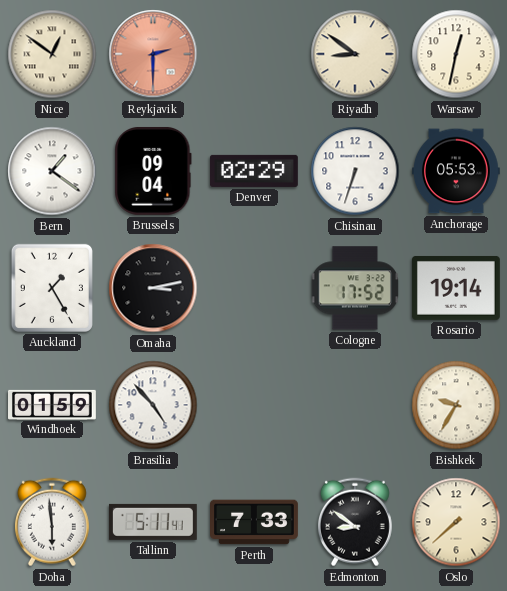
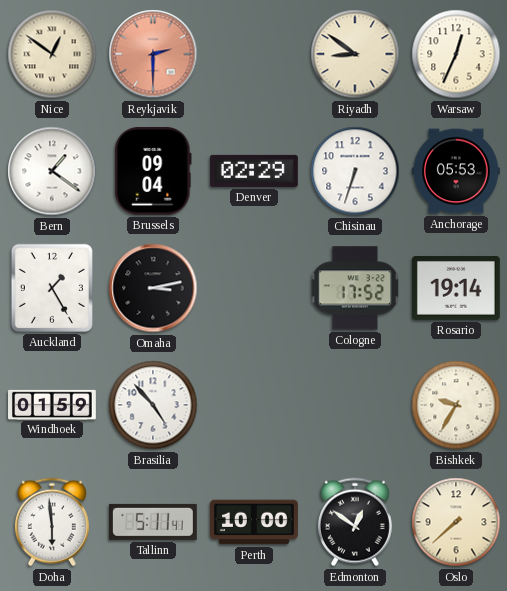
Warsaw: 12:32 -> 12:34
Perth: 7:33 -> 10:00
Edmonton: 8:51 -> 12:51
